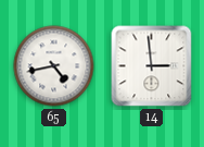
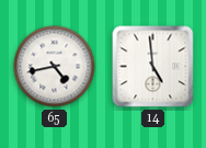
14: 2:59 -> 4:59
